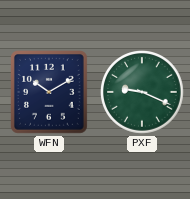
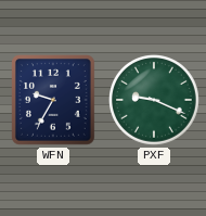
WFN: 10:10 -> 9:35
